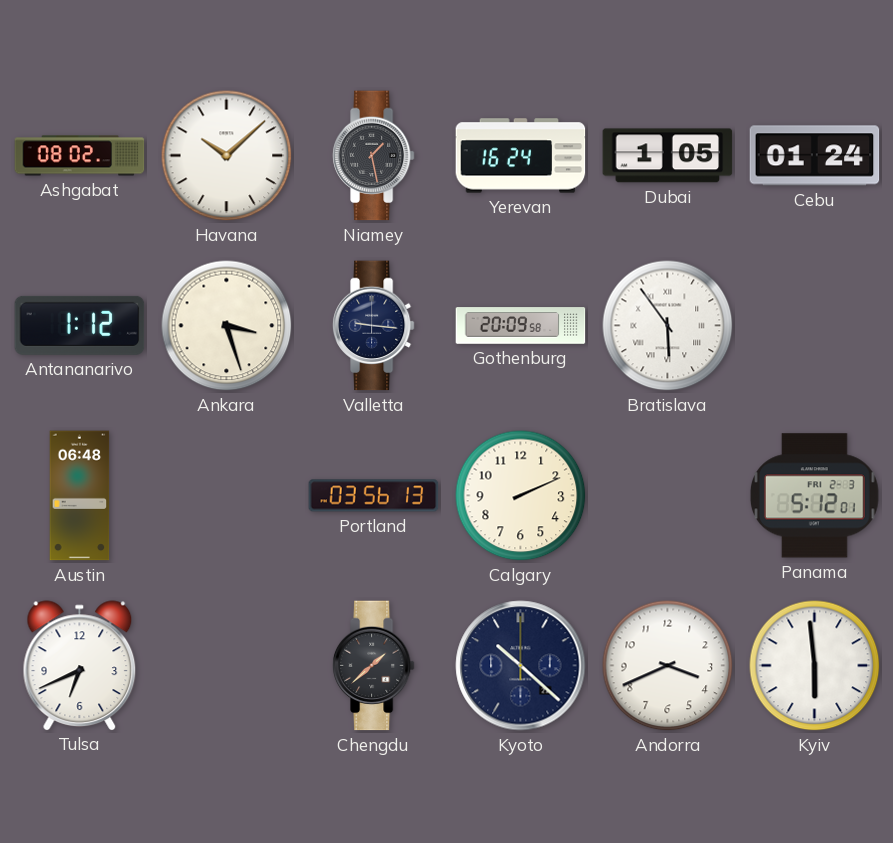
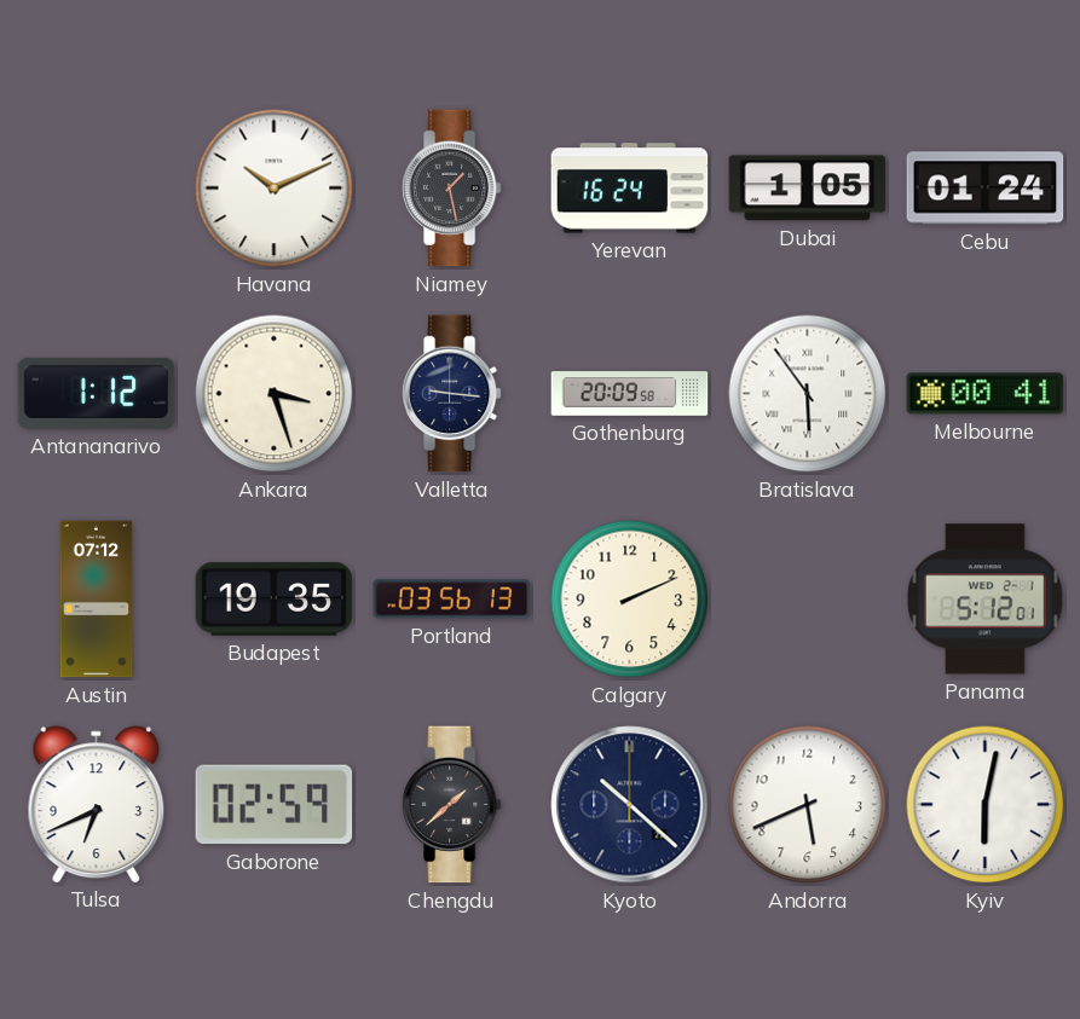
Ashgabat: 08:02 -> none
Havana: 10:08 -> 10:11
Melbourne: none -> 00:41
Austin: 06:48 -> 07:12
Budapest: none -> 19:35
Panama date: FRI 2-3 -> WED 2-1
Gaborone: none -> 02:59
Andorra: 3:41 -> 5:41
Kyiv: 5:59 -> 6:02
